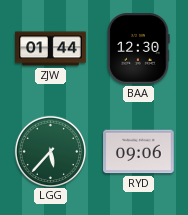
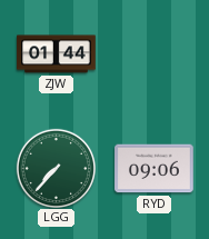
BAA: 12:30 -> none
LGG: 5:37 -> 7:37
